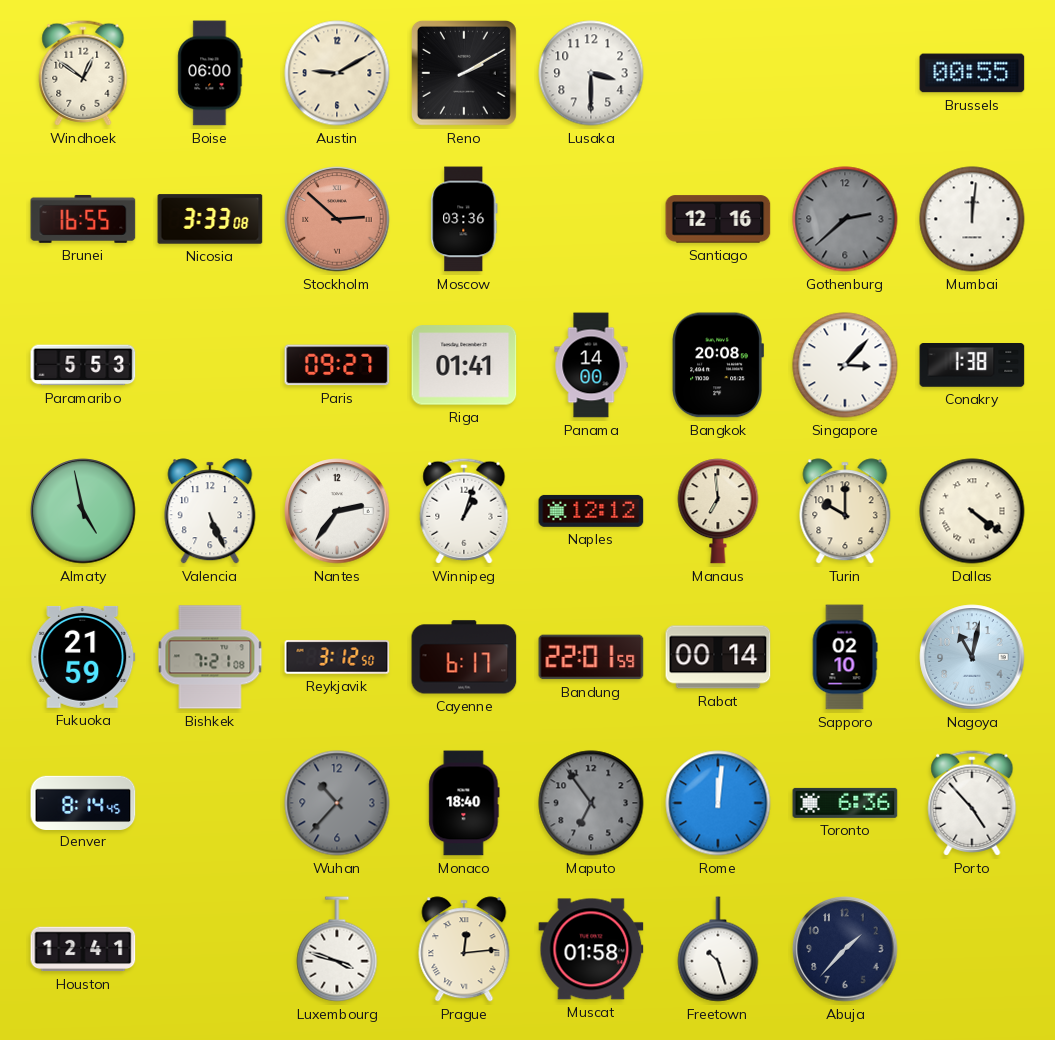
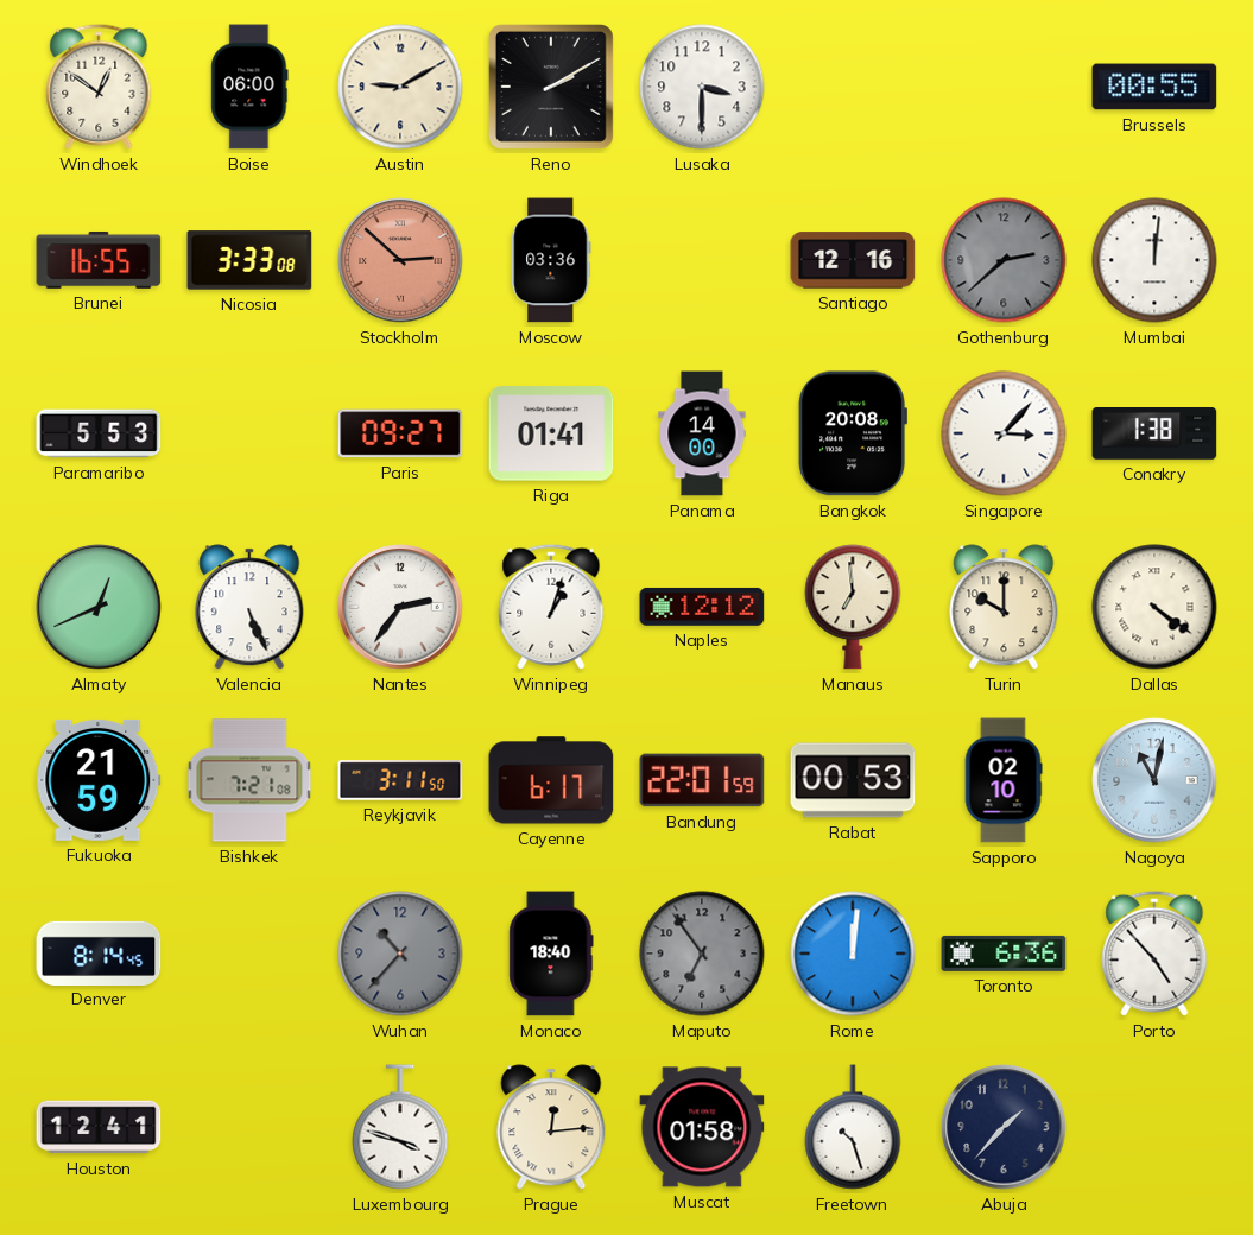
Almaty: 4:58 -> 12:41
Reykjavik: 3:12 -> 3:11
Rabat: 00:14 -> 00:53
